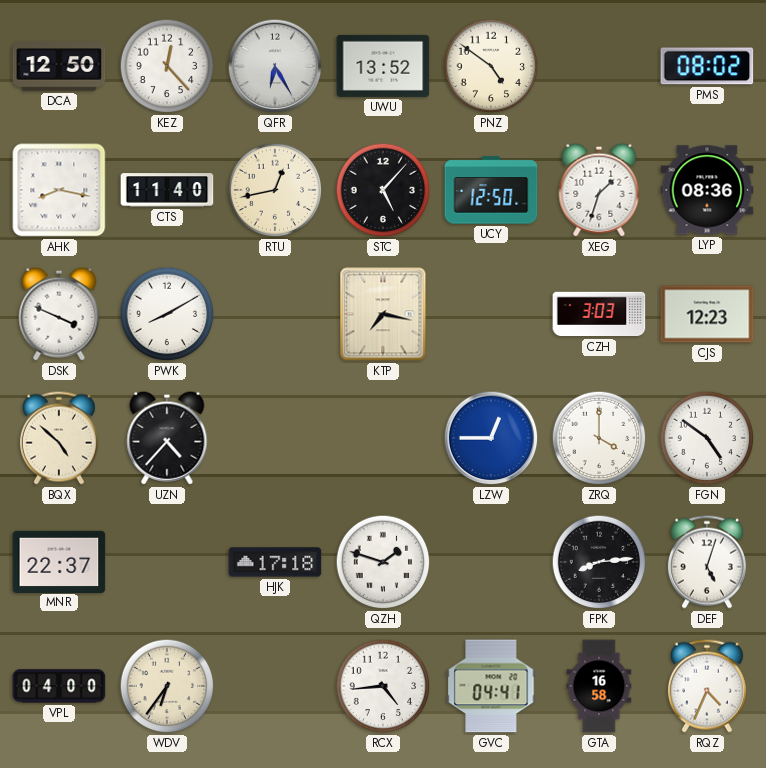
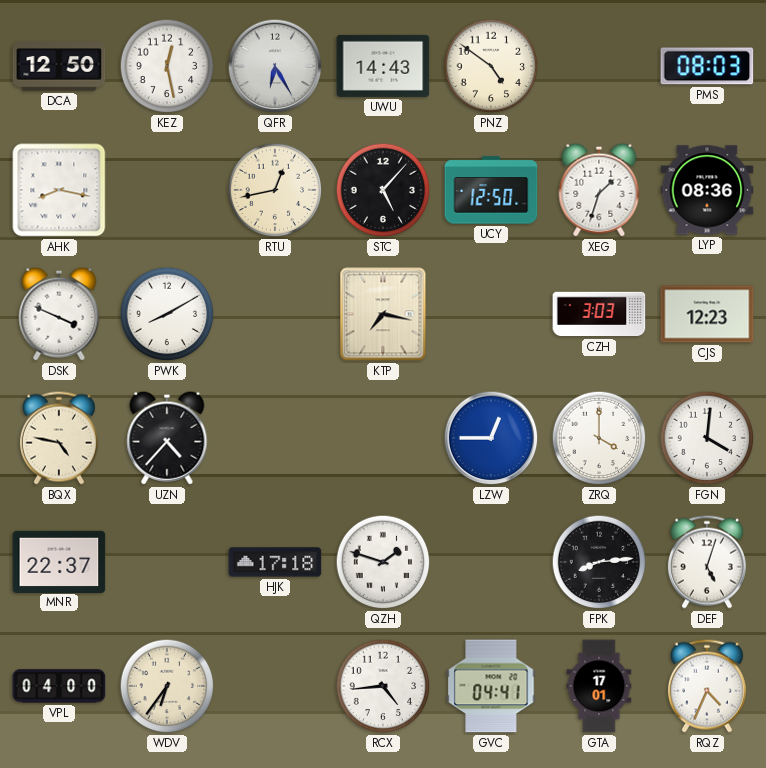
KEZ: 12:23 -> 12:28
UWU: 13:52 -> 14:43
PMS: 08:02 -> 08:03
CTS: 11:40 -> none
BQX: 4:52 -> 4:47
FGN: 4:51 -> 4:01
GTA: 16:58 -> 17:01
